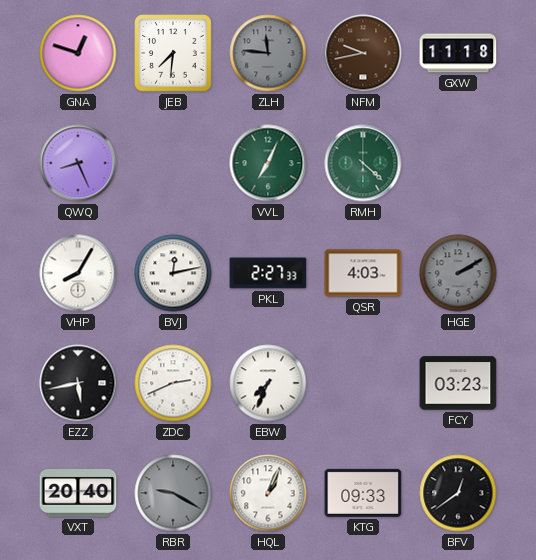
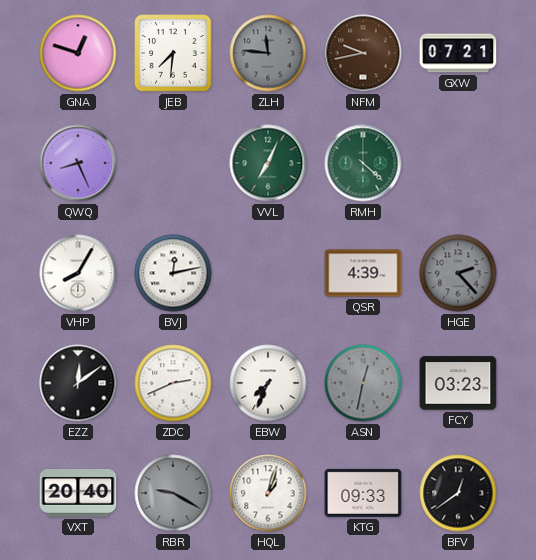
GXW: 11:18 -> 07:21
PKL: 2:27 -> none
QSR: 4:03 -> 4:39
HGE: 2:10 -> 2:23
EZZ: 5:43 -> 12:09
ASN: none -> 12:32
HQL: 1:04 -> 1:03
